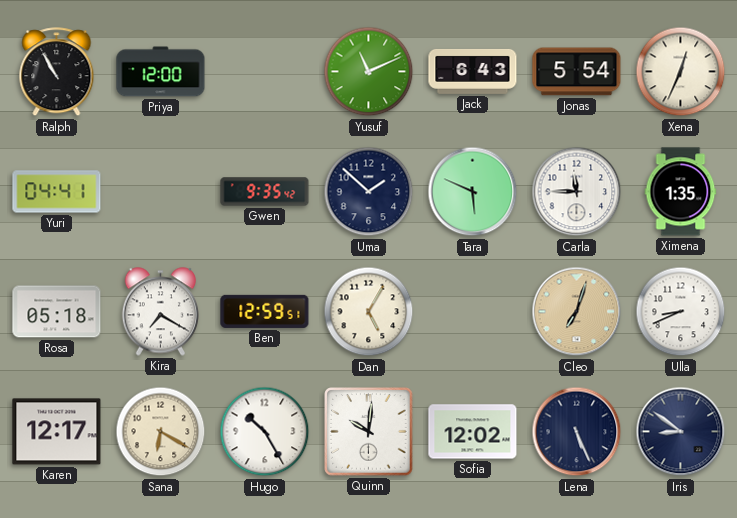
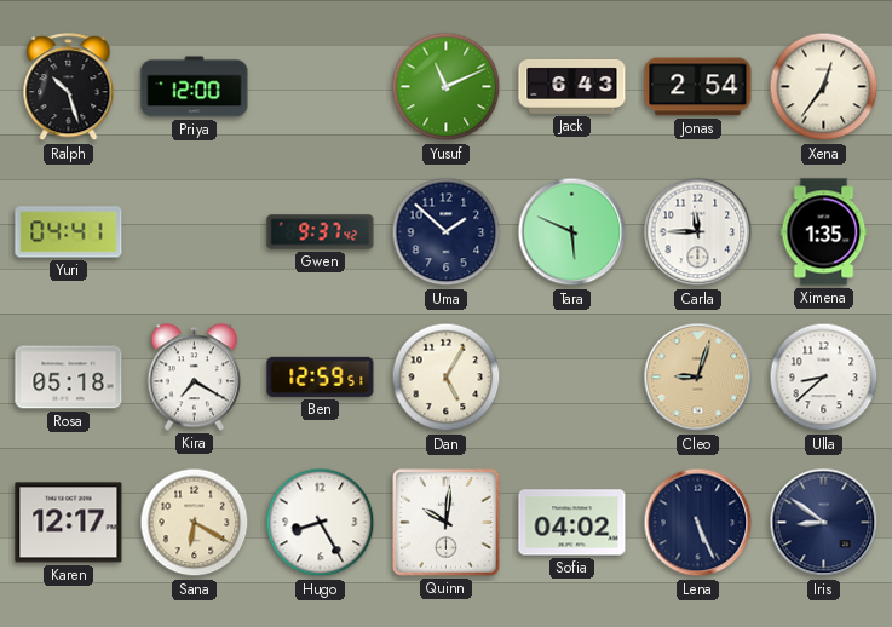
Ralph: 10:55 -> 10:27
Jonas: 5:54 -> 2:54
Xena: 12:34 -> 12:36
Gwen: 9:35 -> 9:37
Cleo: 7:03 -> 9:03
Ulla: 8:41 -> 8:38
Hugo: 10:25 -> 8:25
Sofia: 12:02 -> 04:02
